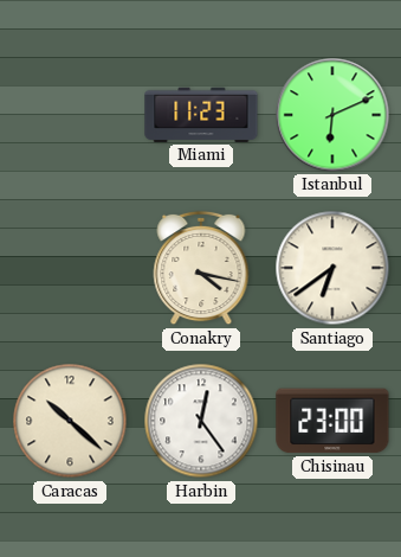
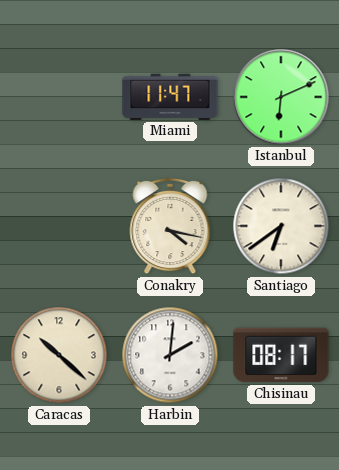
Miami: 11:23 -> 11:47
Harbin: 12:24 -> 2:01
Chisinau: 23:00 -> 08:17
